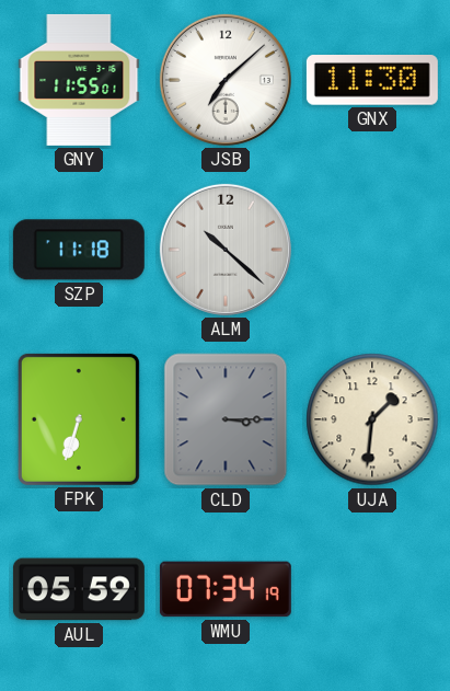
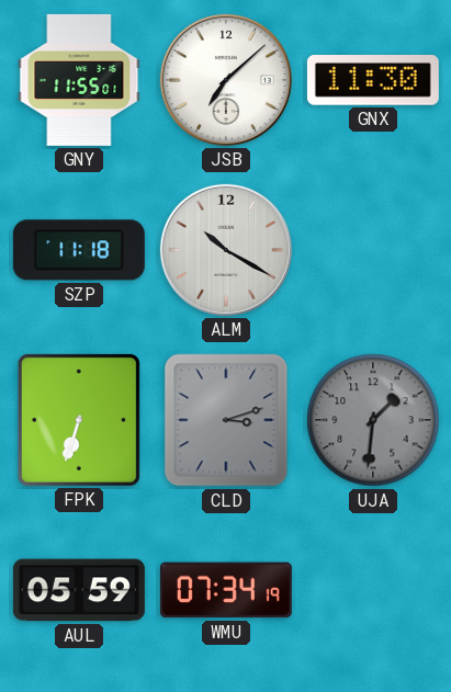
ALM: 10:22 -> 10:20
CLD: 3:15 -> 3:12
UJA dial: cream -> grey
